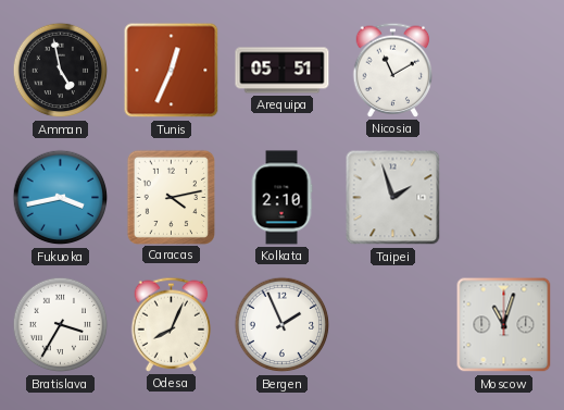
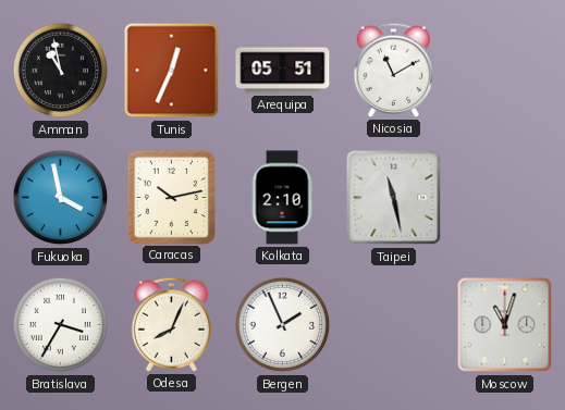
Amman: 4:58 -> 10:58
Fukuoka: 3:43 -> 3:58
Caracas: 4:13 -> 10:13
Taipei: 1:57 -> 11:28
